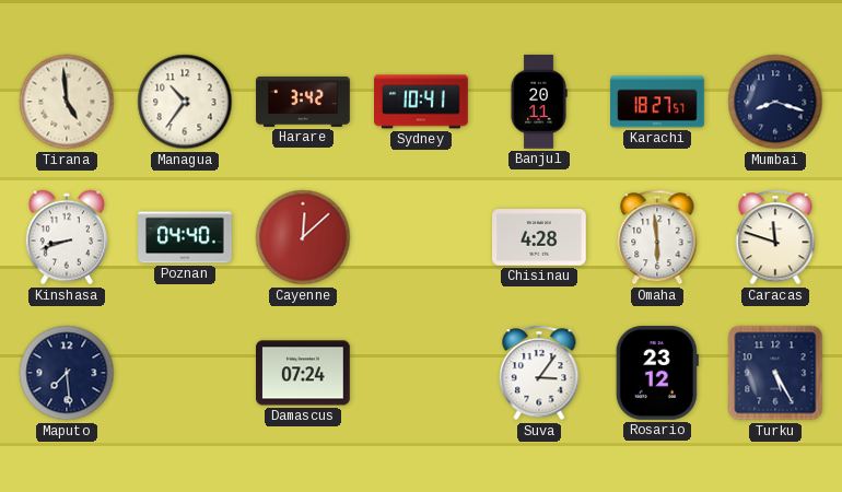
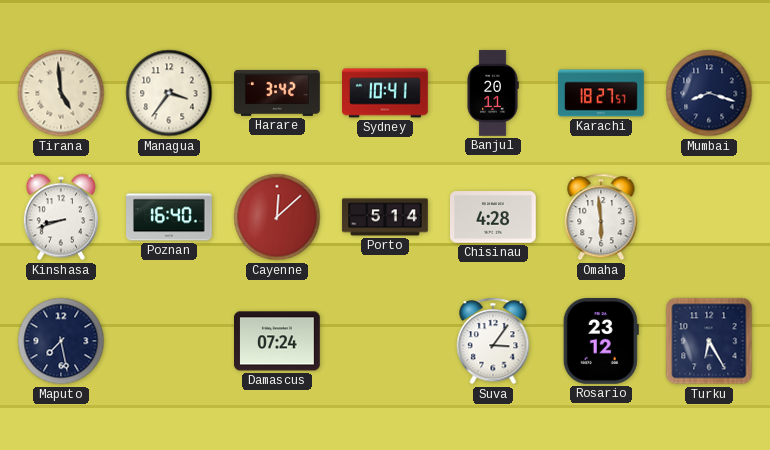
Managua: 10:36 -> 3:36
Poznan: 04:40 -> 16:40
Porto: none -> 5:14
Caracas: 11:48 -> none
Maputo: 7:29 -> 7:28
Turku: 5:25 -> 6:25
